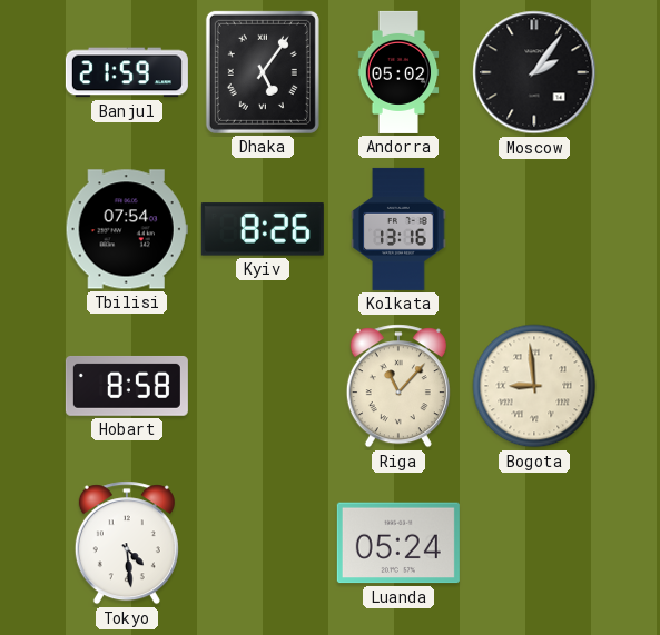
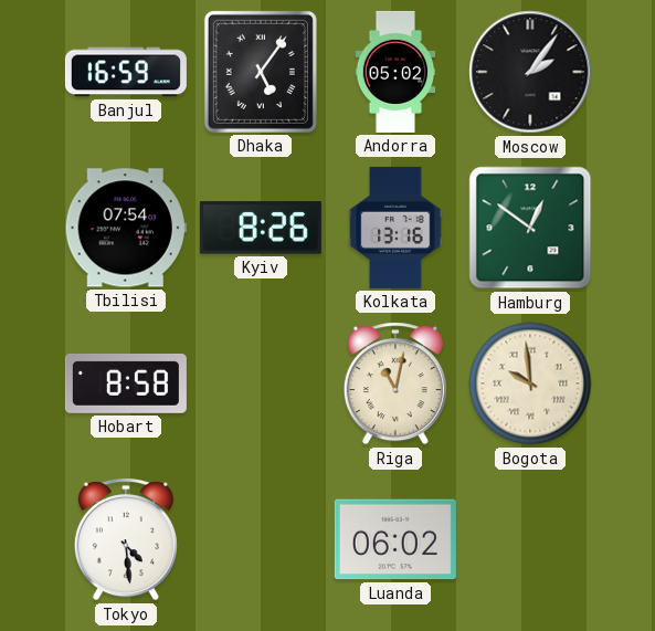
Banjul: 21:59 -> 16:59
Hamburg: none -> 12:51
Riga: 11:07 -> 11:02
Bogota: 8:59 -> 9:59
Luanda: 05:24 -> 06:02
